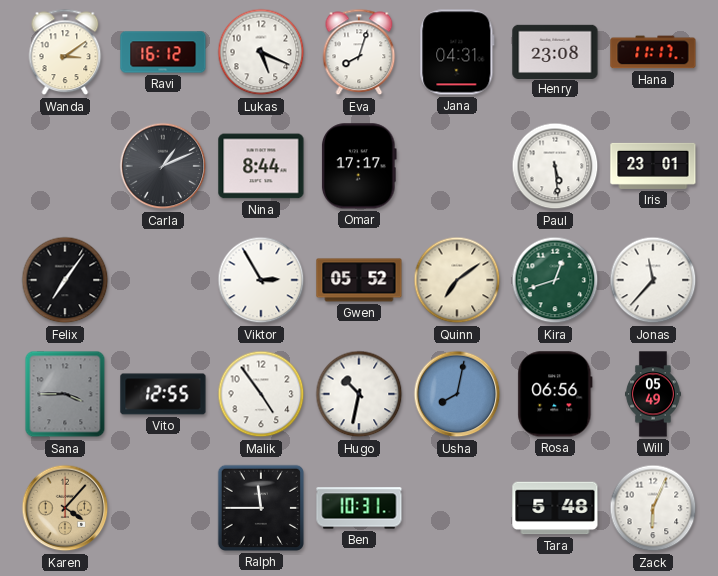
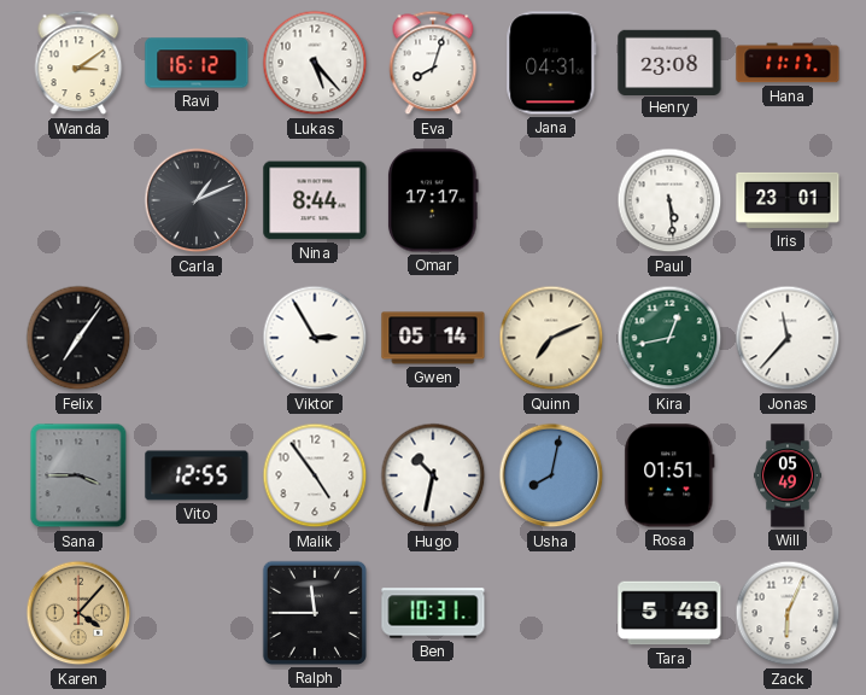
Lukas: 5:19 -> 5:23
Gwen: 05:52 -> 05:14
Quinn: 7:09 -> 7:11
Kira: 12:42 -> 12:43
Rosa: 06:56 -> 01:51
